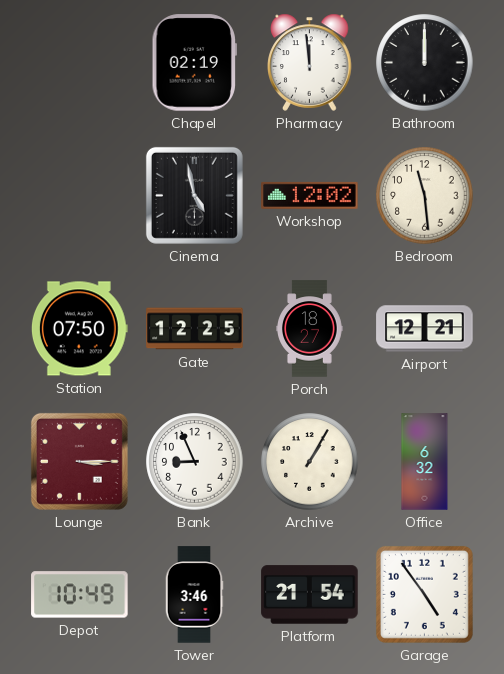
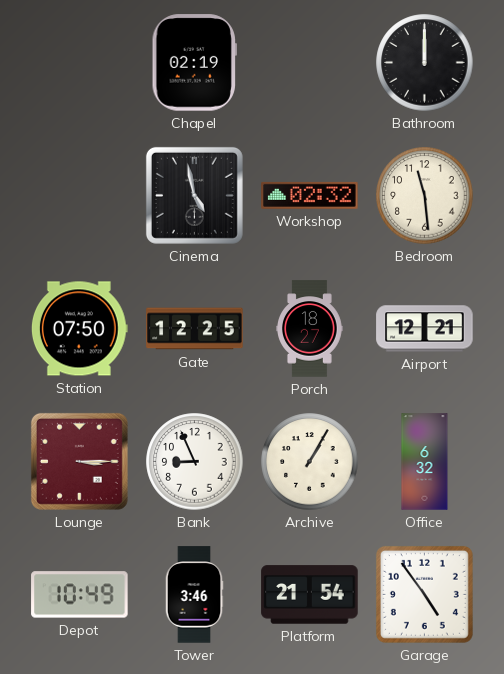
Pharmacy: 11:59 -> none
Workshop: 12:02 -> 02:32
